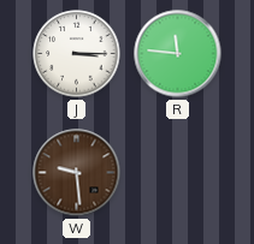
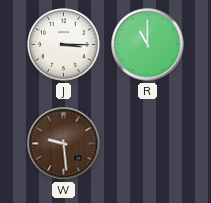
R: 11:46 -> 11:00
